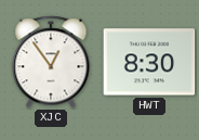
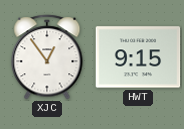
HWT: 8:30 -> 9:15
